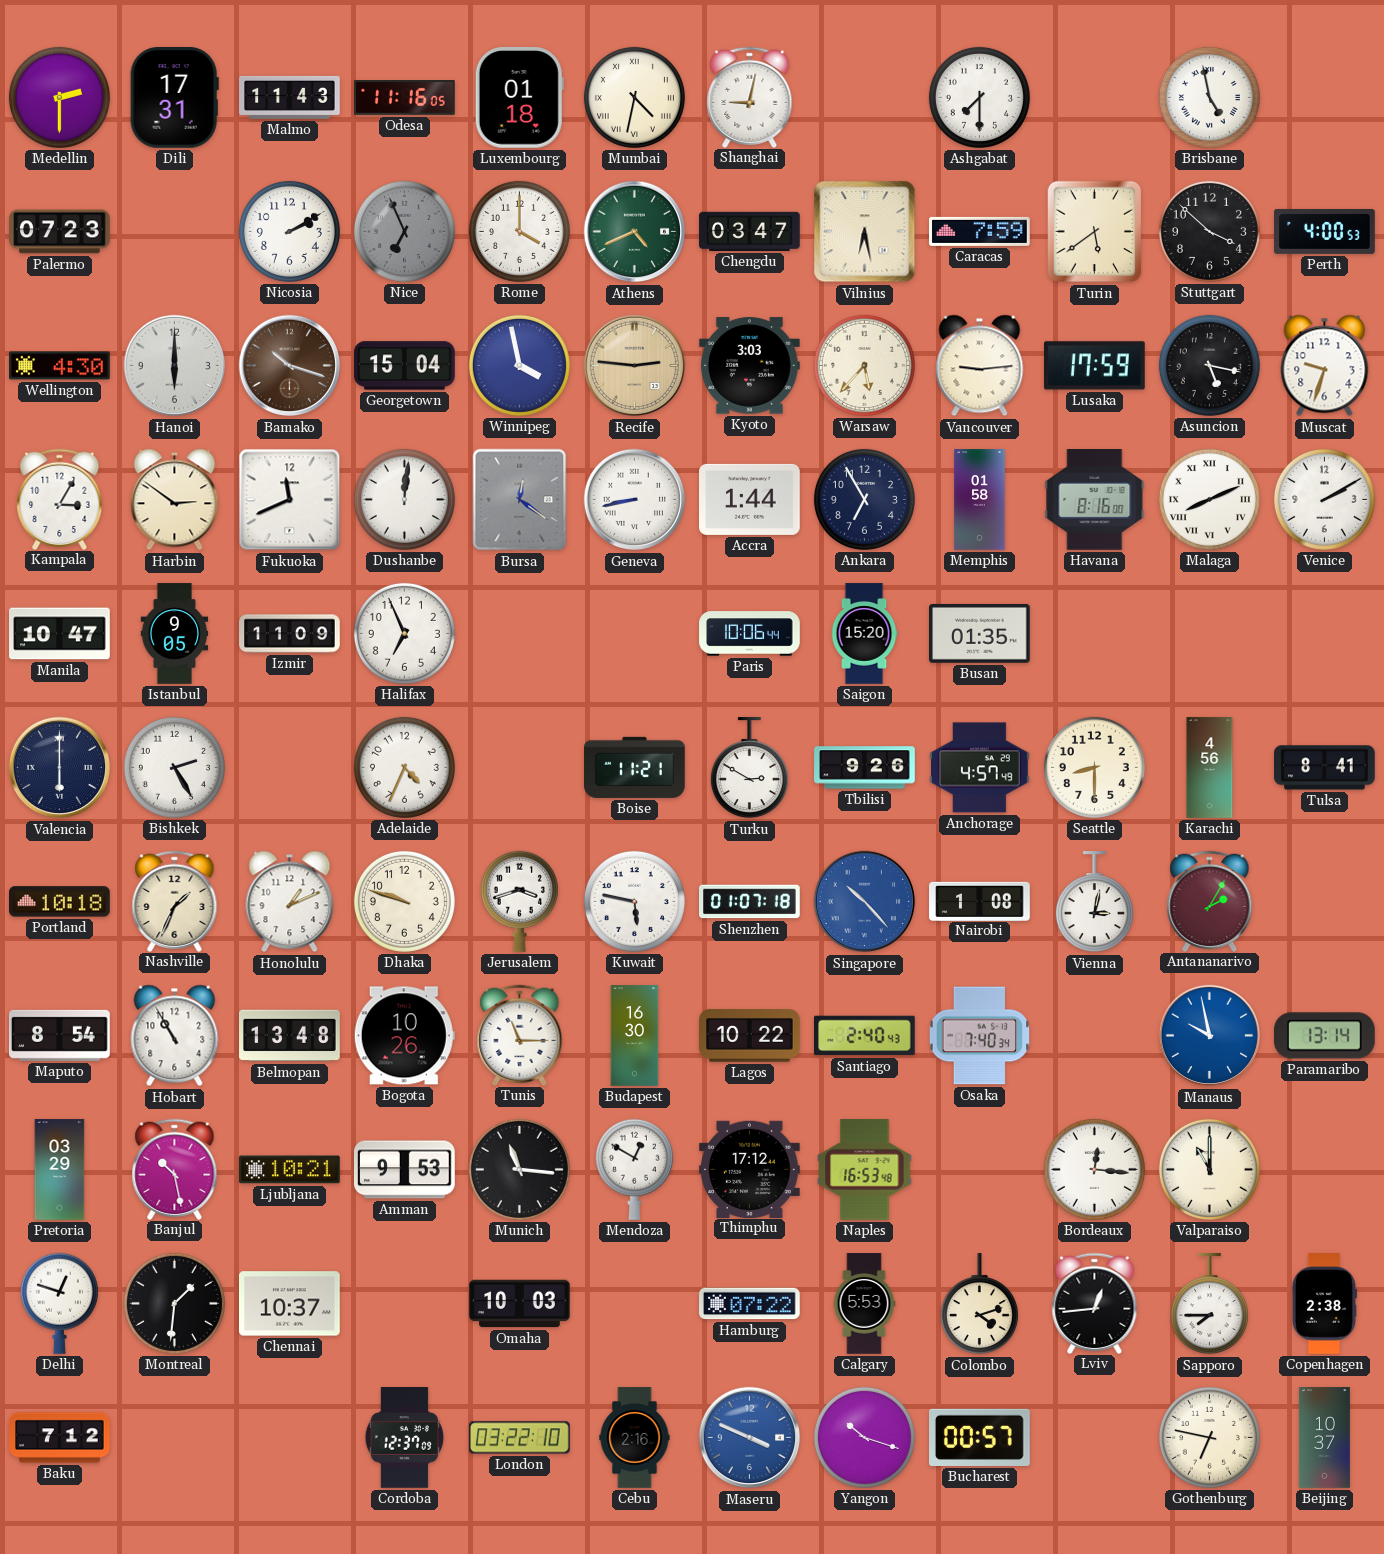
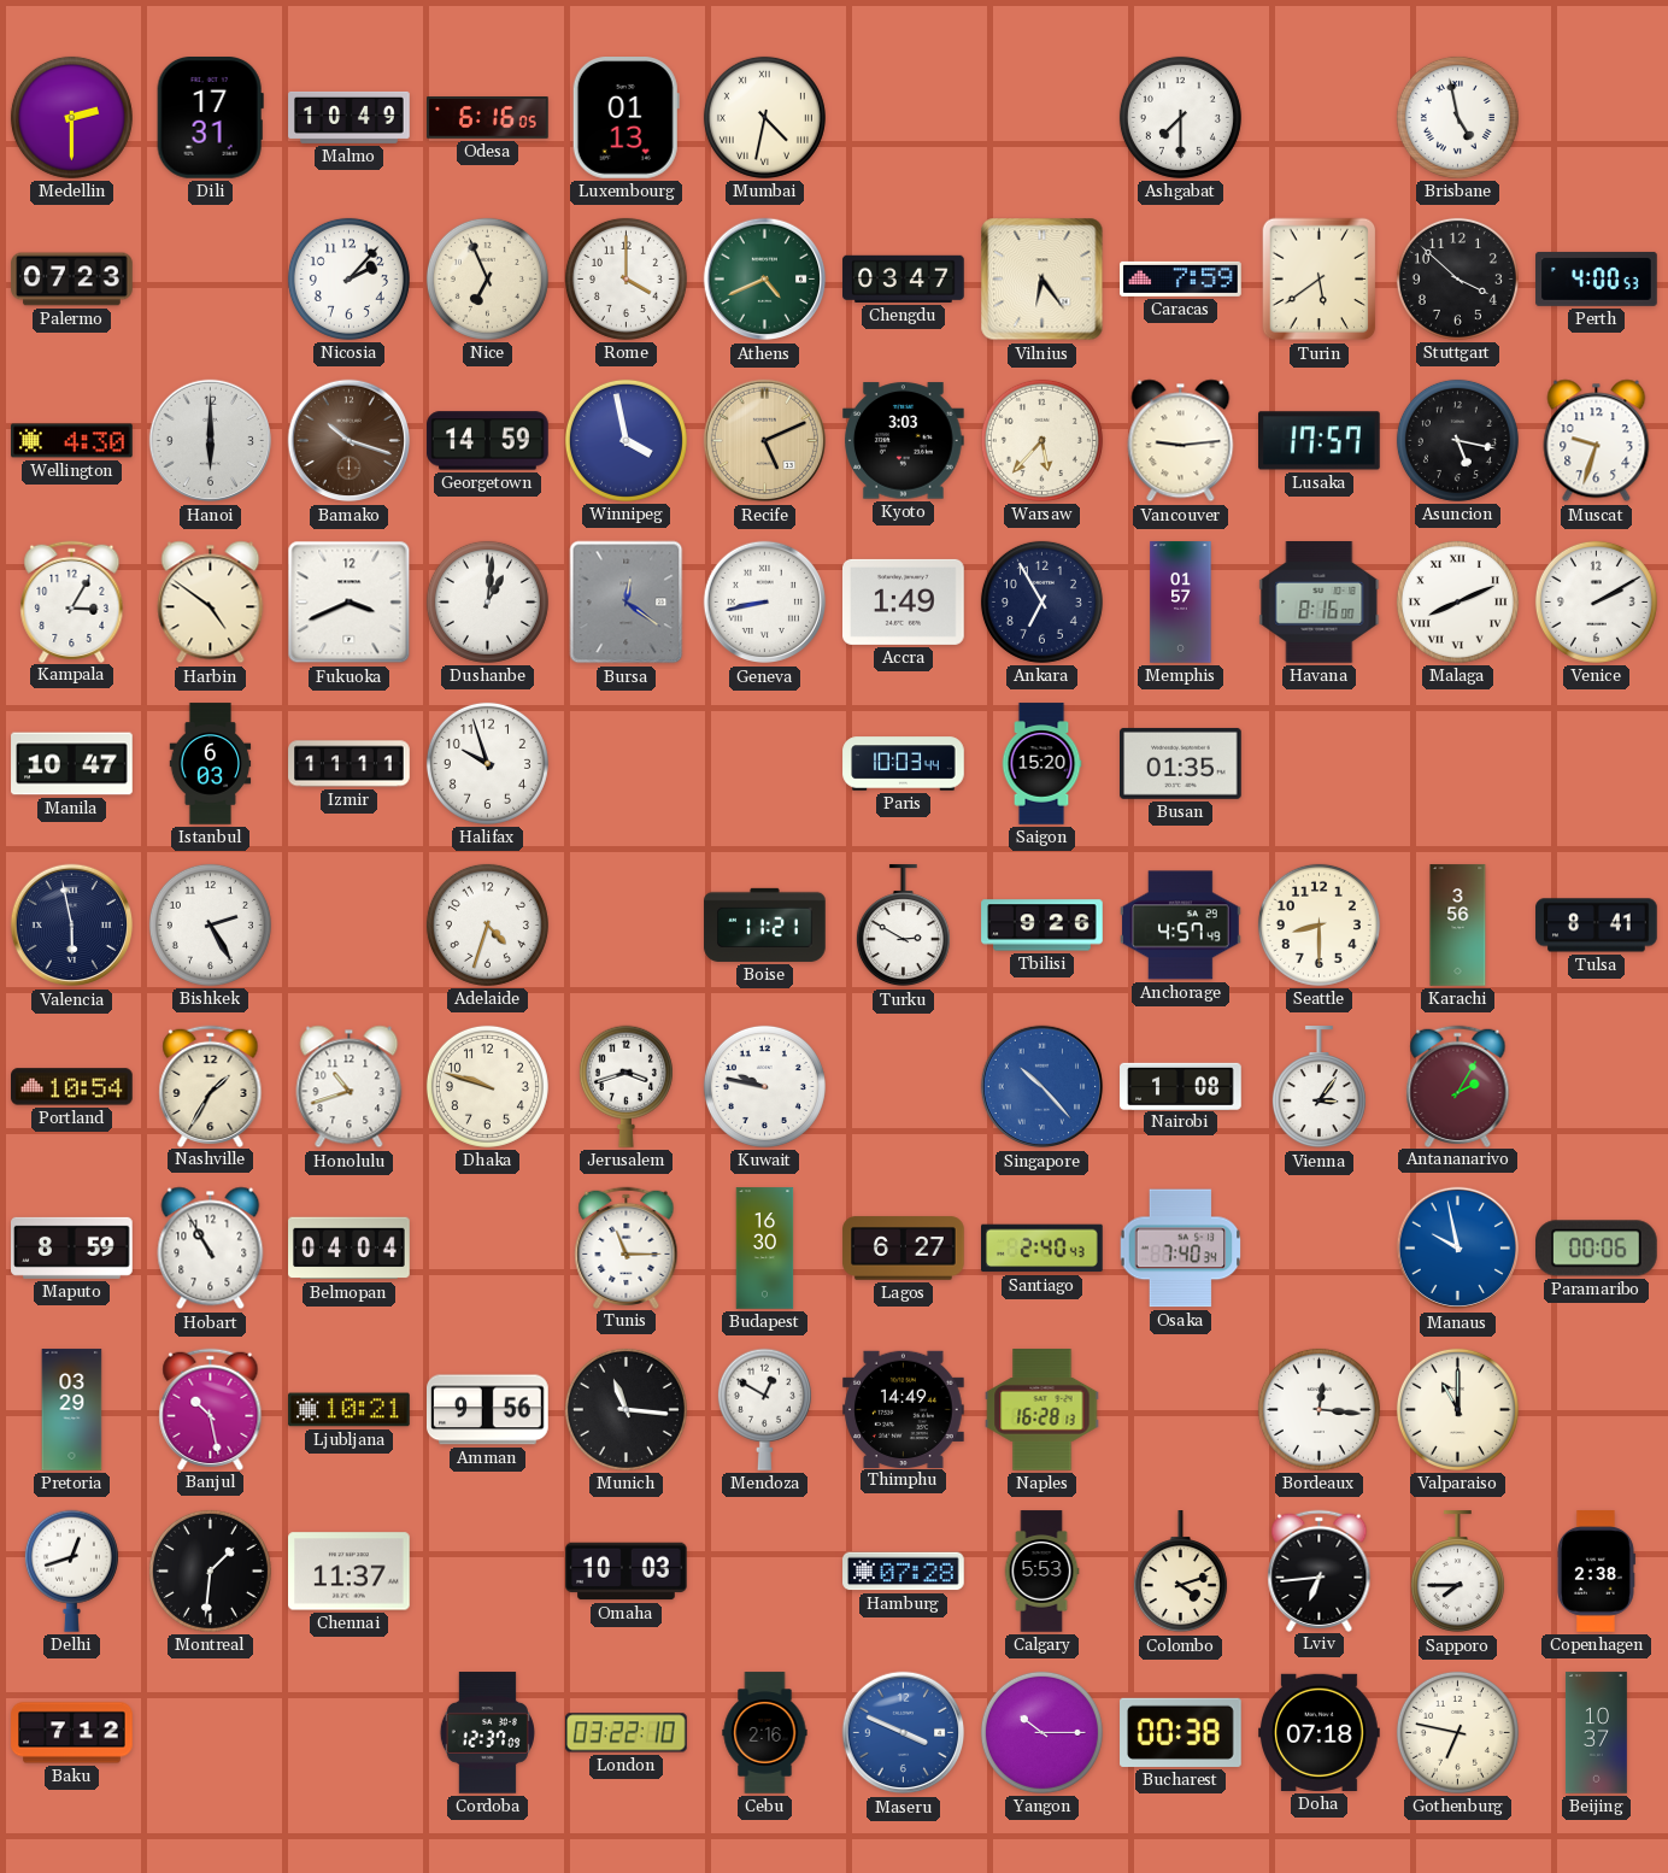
Malmo: 11:43 -> 10:49
Odesa: 11:16 -> 6:16
Luxembourg: 01:18 -> 01:13
Shanghai: 9:02 -> none
Nicosia: 2:10 -> 2:07
Nice dial: grey -> cream
Vilnius: 6:28 -> 6:24
Georgetown: 15:04 -> 14:59
Recife: 2:46 -> 5:11
Lusaka: 17:59 -> 17:57
Harbin: 2:51 -> 4:51
Fukuoka: 11:41 -> 3:41
Dushanbe: 12:01 -> 1:01
Accra: 1:44 -> 1:49
Memphis: 01:58 -> 01:57
Istanbul: 9:05 -> 6:03
Izmir: 11:09 -> 11:11
Halifax: 6:56 -> 9:57
Paris: 10:06 -> 10:03
Valencia: 6:00 -> 5:58
Adelaide: 4:34 -> 4:33
Karachi: 4:56 -> 3:56
Portland: 10:18 -> 10:54
Nashville: 1:34 -> 1:35
Honolulu: 1:11 -> 10:42
Kuwait: 5:47 -> 9:47
Shenzhen: 01:07 -> none
Vienna: 3:02 -> 3:06
Maputo: 8:54 -> 8:59
Belmopan: 13:48 -> 04:04
Bogota: 10:26 -> none
Lagos: 10:22 -> 6:27
Paramaribo: 13:14 -> 00:06
Amman: 9:53 -> 9:56
Thimphu: 17:12 -> 14:49
Naples: 16:53 -> 16:28
Delhi: 12:48 -> 12:42
Chennai: 10:37 -> 11:37
Hamburg: 07:22 -> 07:28
Lviv: 12:44 -> 6:44
Yangon: 10:18 -> 10:15
Bucharest: 00:57 -> 00:38
Doha: none -> 07:18
